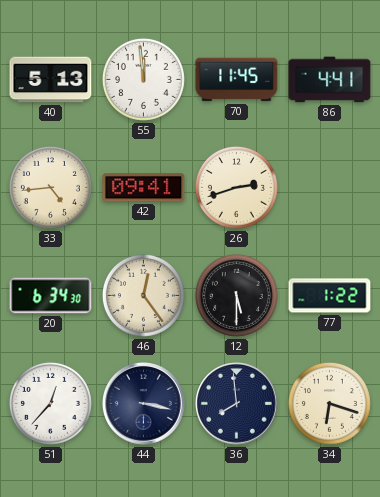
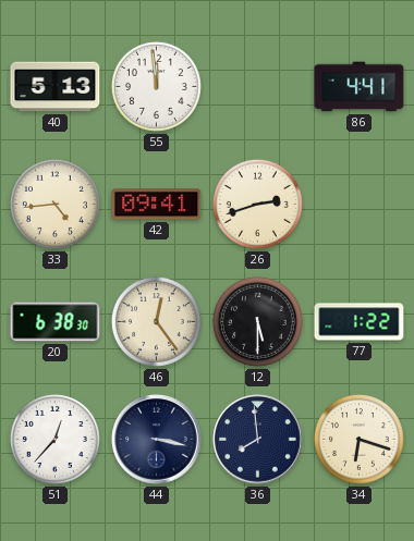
70: 11:45 -> none
20: 6:34 -> 6:38
